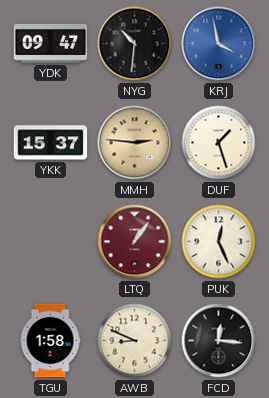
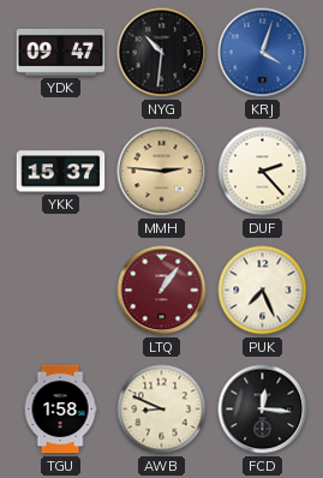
KRJ: 3:58 -> 4:03
DUF: 1:27 -> 2:23
PUK: 12:26 -> 7:26
